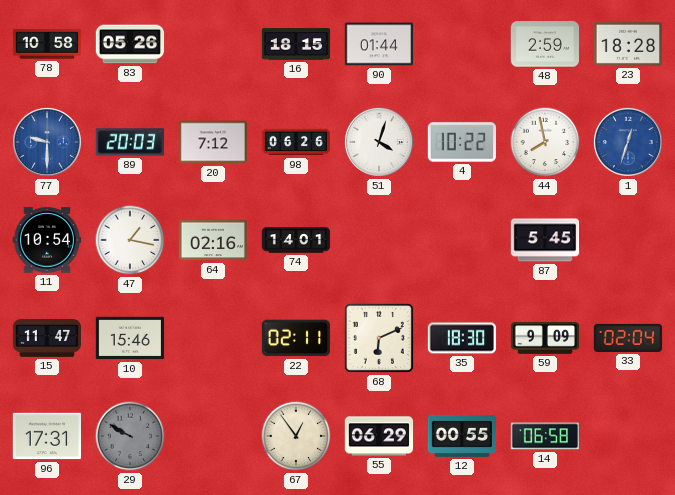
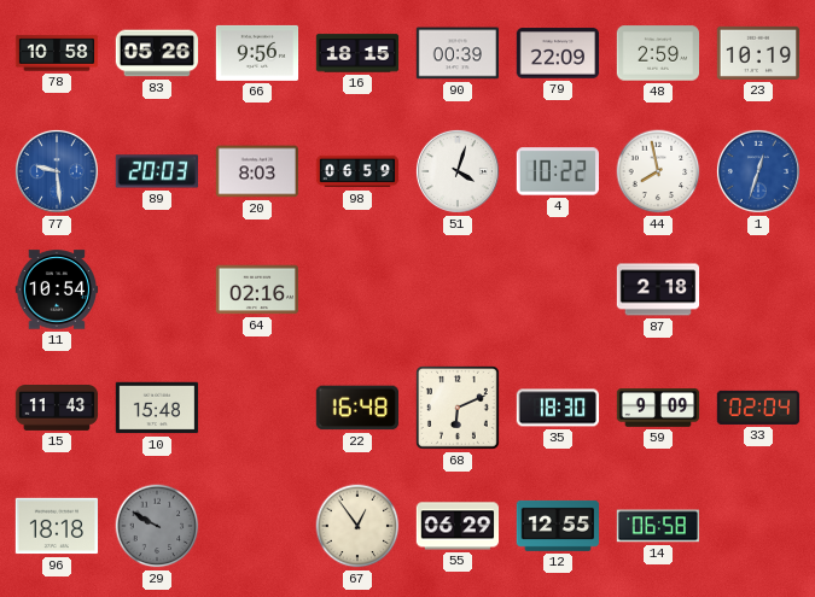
66: none -> 9:56
90: 01:44 -> 00:39
79: none -> 22:09
23: 18:28 -> 10:19
77: 9:30 -> 9:29
20: 7:12 -> 8:03
98: 06:26 -> 06:59
47: 1:17 -> none
74: 14:01 -> none
87: 5:45 -> 2:18
15: 11:47 -> 11:43
10: 15:46 -> 15:48
22: 02:11 -> 16:48
96: 17:31 -> 18:18
12: 00:55 -> 12:55
